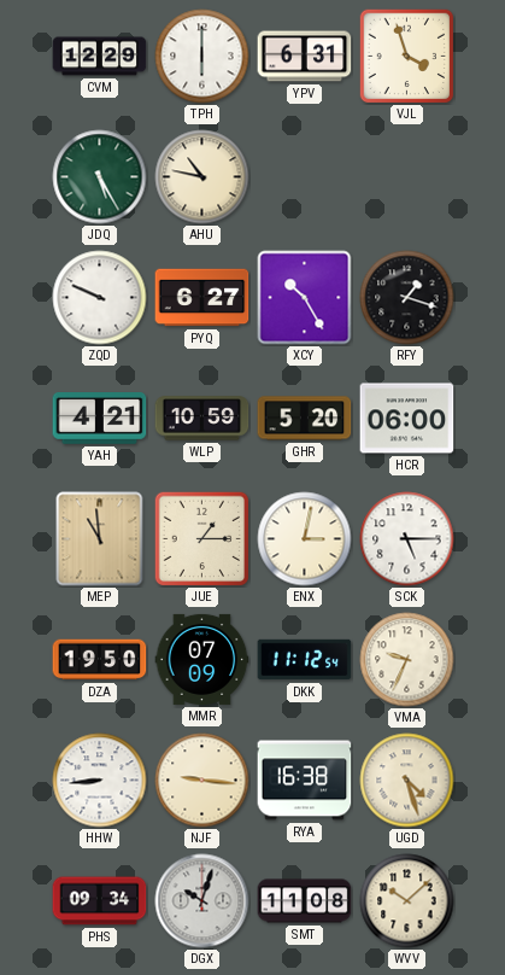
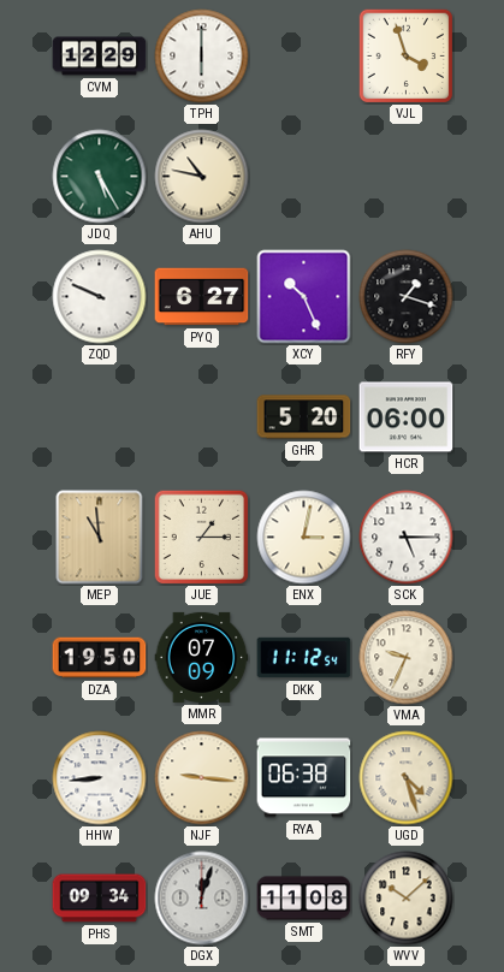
YPV: 6:31 -> none
XCY: 10:25 -> 10:26
YAH: 4:21 -> none
WLP: 10:59 -> none
RYA: 16:38 -> 06:38
DGX: 10:03 -> 12:03
